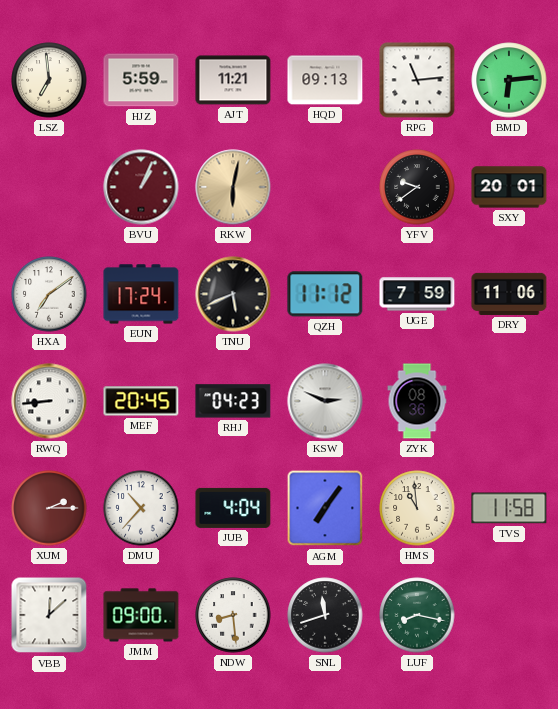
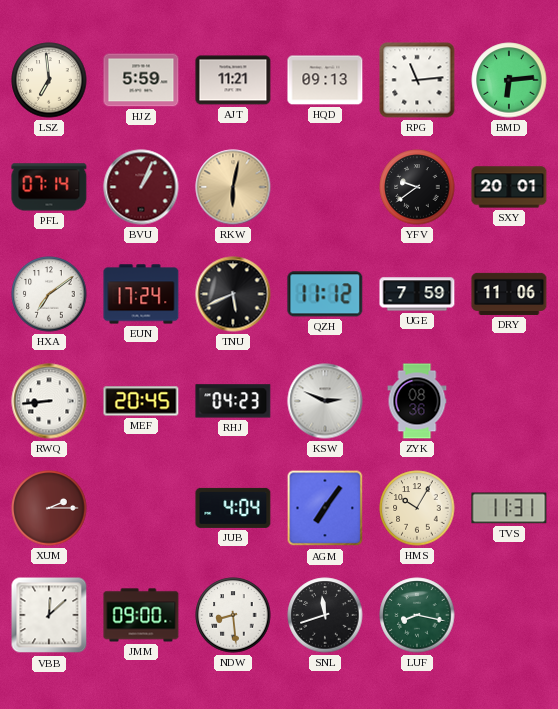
PFL: none -> 07:14
DMU: 10:37 -> none
HMS: 10:59 -> 10:05
TVS: 11:58 -> 11:31
